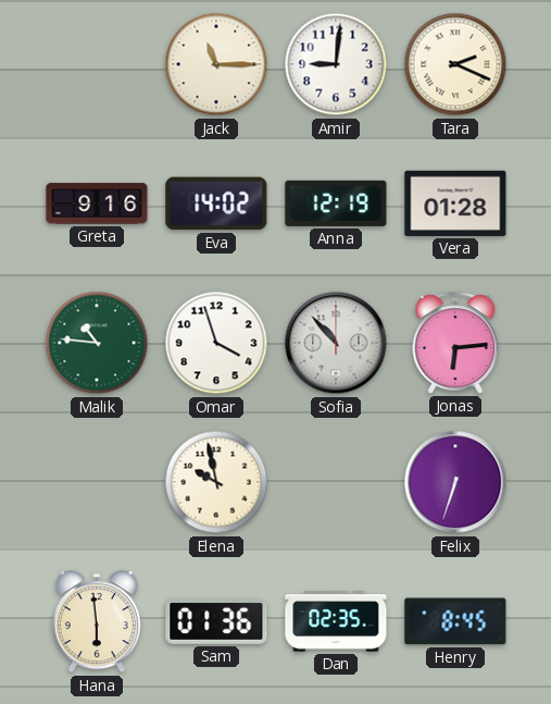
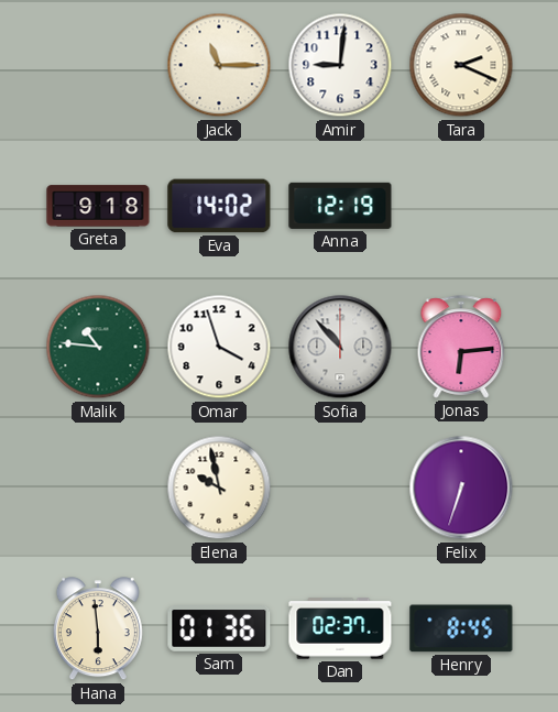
Greta: 9:16 -> 9:18
Vera: 01:28 -> none
Dan: 02:35 -> 02:37
